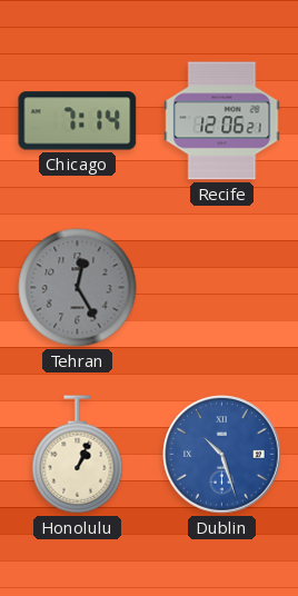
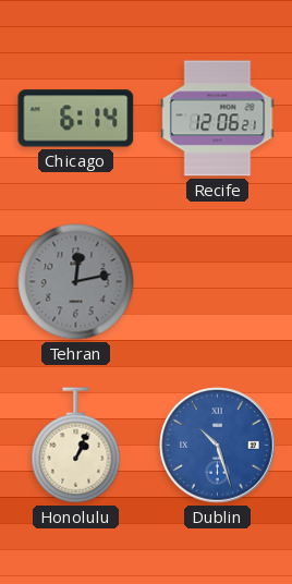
Chicago: 7:14 -> 6:14
Tehran: 12:25 -> 12:13
